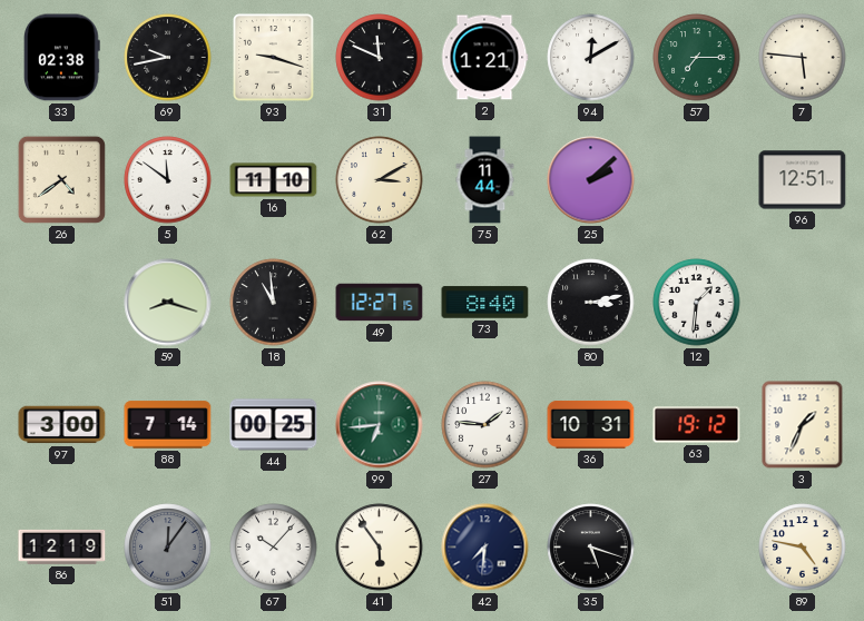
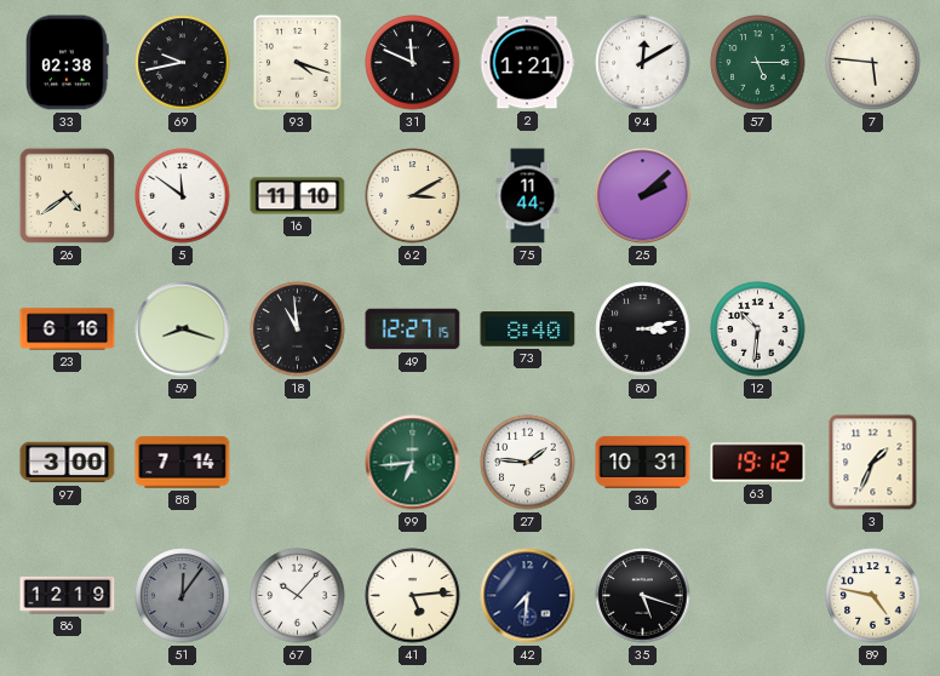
93: 9:18 -> 4:18
57: 7:15 -> 5:15
96: 12:51 -> none
23: none -> 6:16
12: 1:31 -> 10:31
44: 00:25 -> none
41: 5:54 -> 5:14
